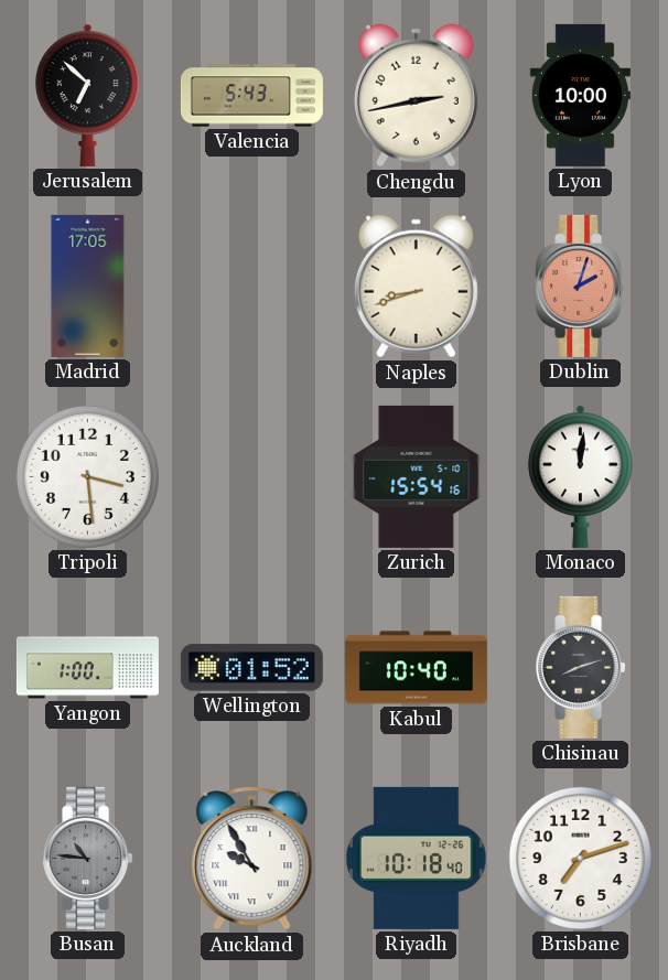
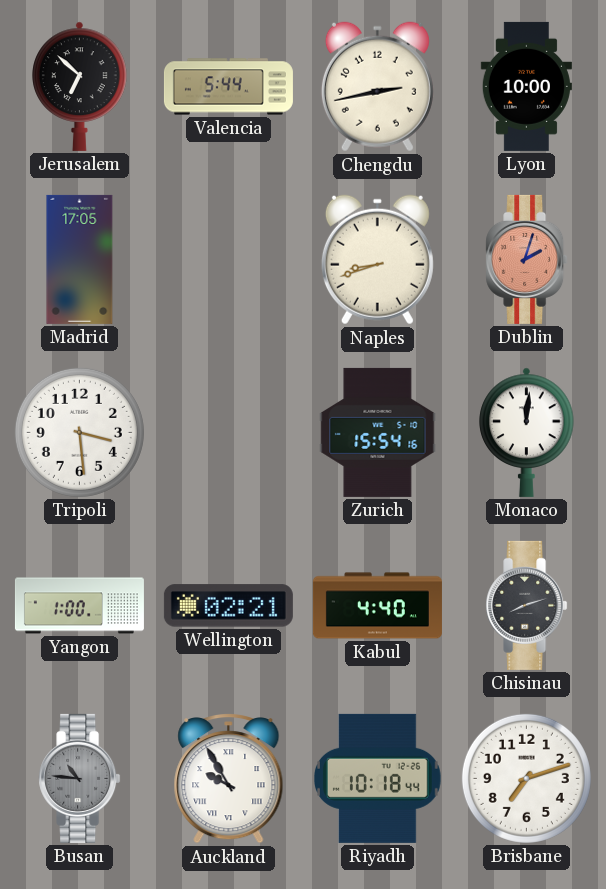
Valencia: 5:43 -> 5:44
Wellington: 01:52 -> 02:21
Kabul: 10:40 -> 4:40
Riyadh: 10:18:40 -> 10:18:44
